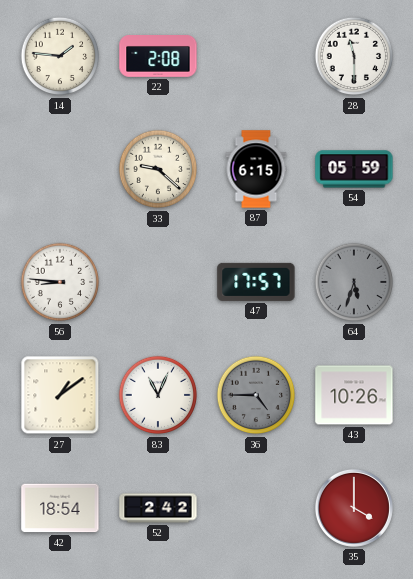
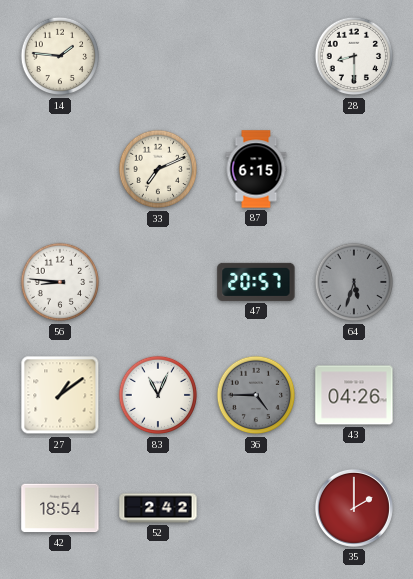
22: 2:08 -> none
28: 11:30 -> 8:30
33: 9:22 -> 7:11
54: 05:59 -> none
47: 17:57 -> 20:57
43: 10:26 -> 04:26
35: 4:00 -> 2:00
